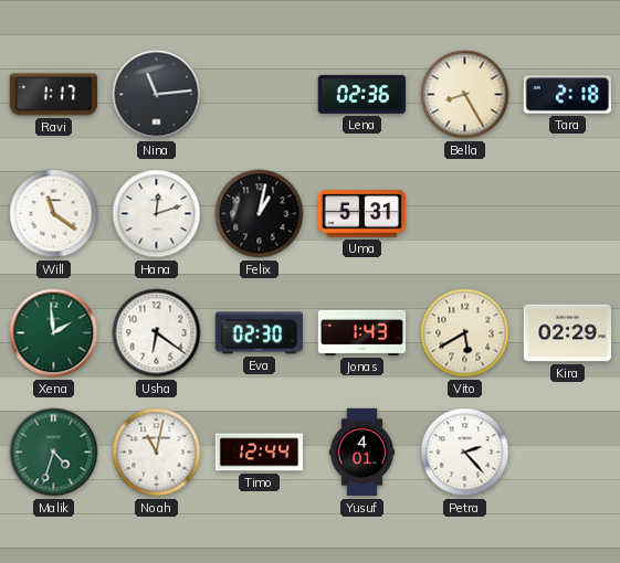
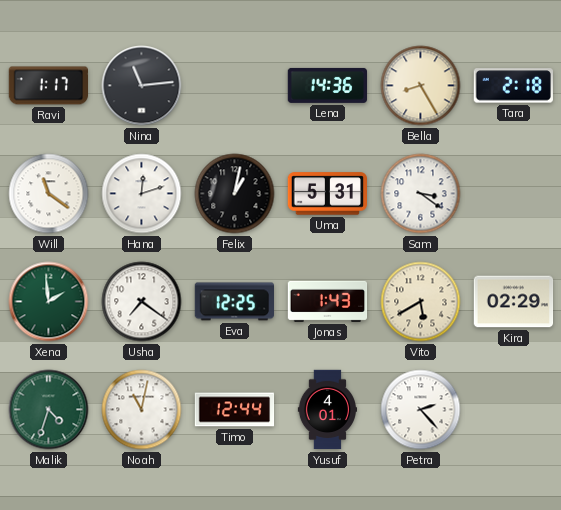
Lena: 02:36 -> 14:36
Sam: none -> 3:21
Usha: 6:21 -> 7:21
Eva: 02:30 -> 12:25
